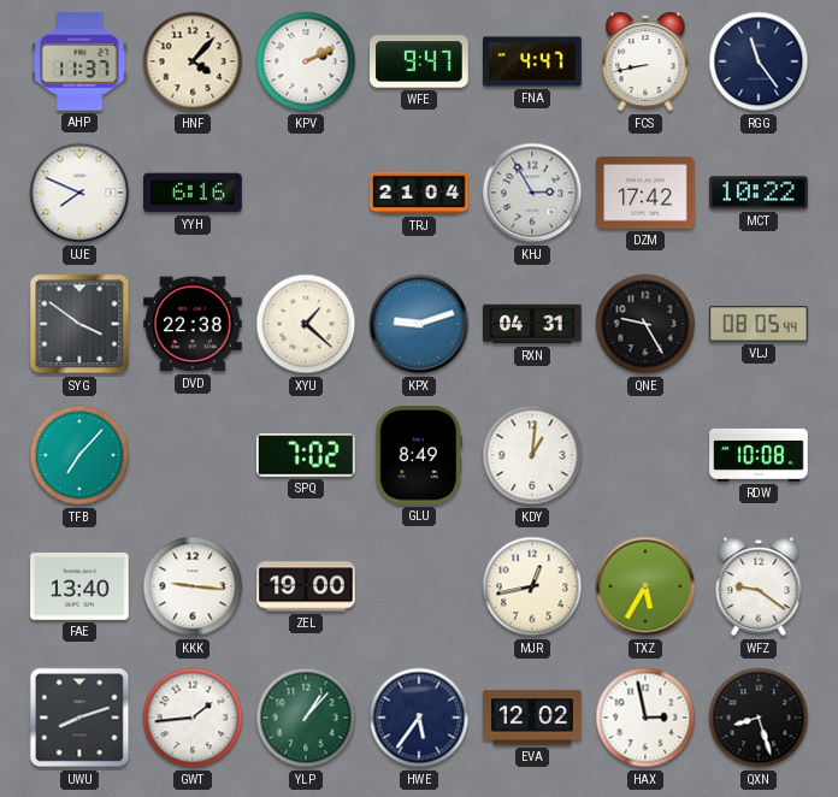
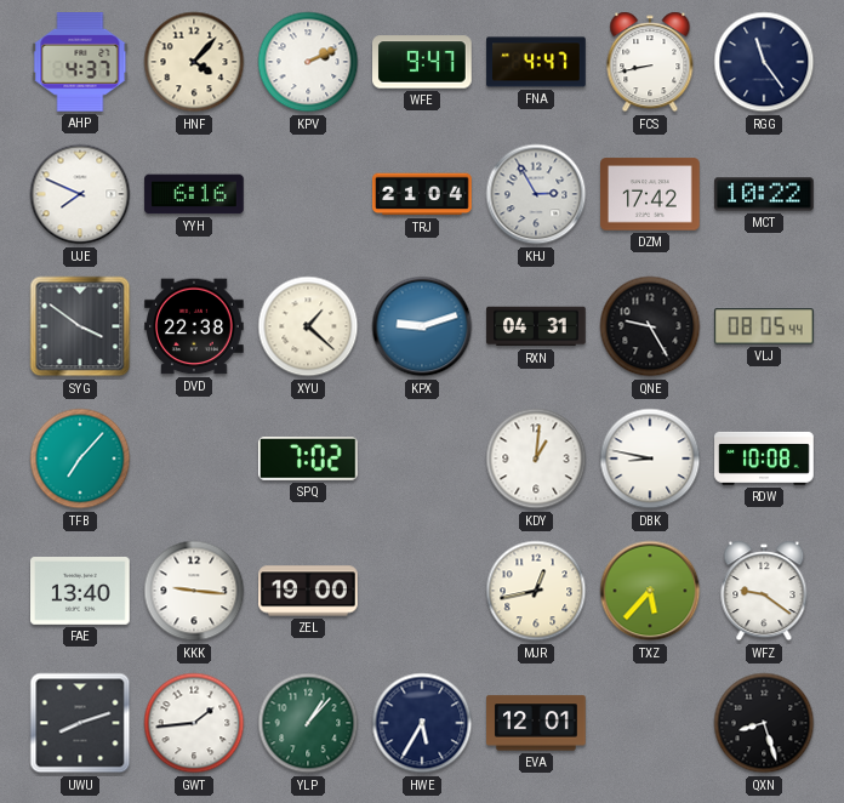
AHP: 11:37 -> 4:37
GLU: 8:49 -> none
DBK: none -> 8:47
TXZ: 5:35 -> 5:37
HWE: 5:36 -> 5:35
EVA: 12:02 -> 12:01
HAX: 2:58 -> none
